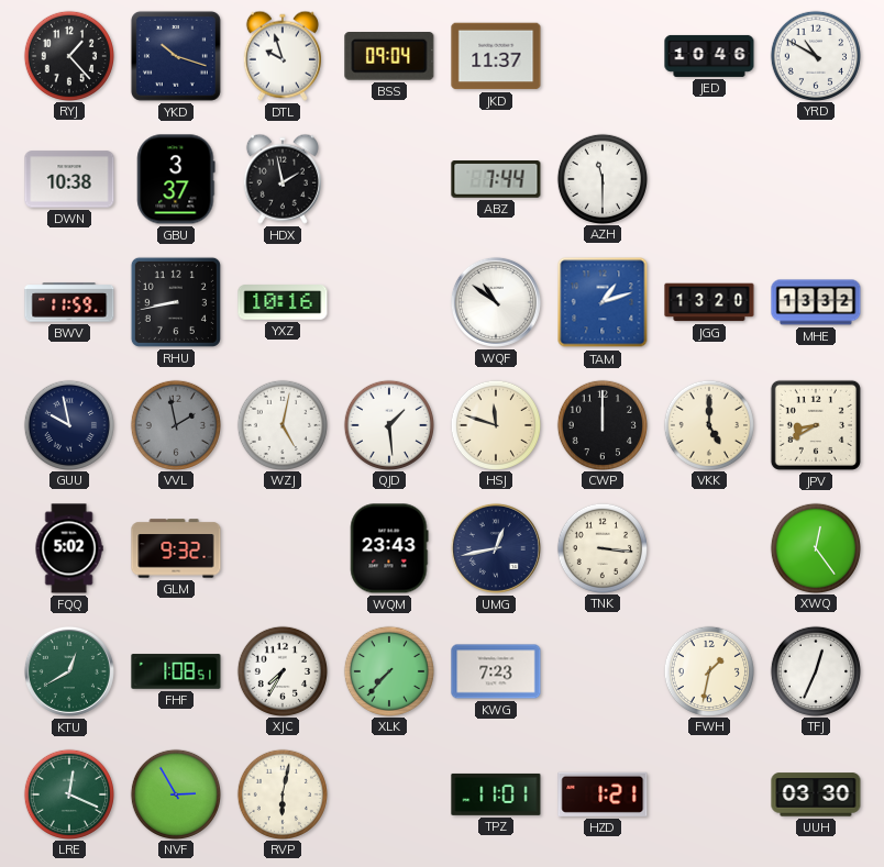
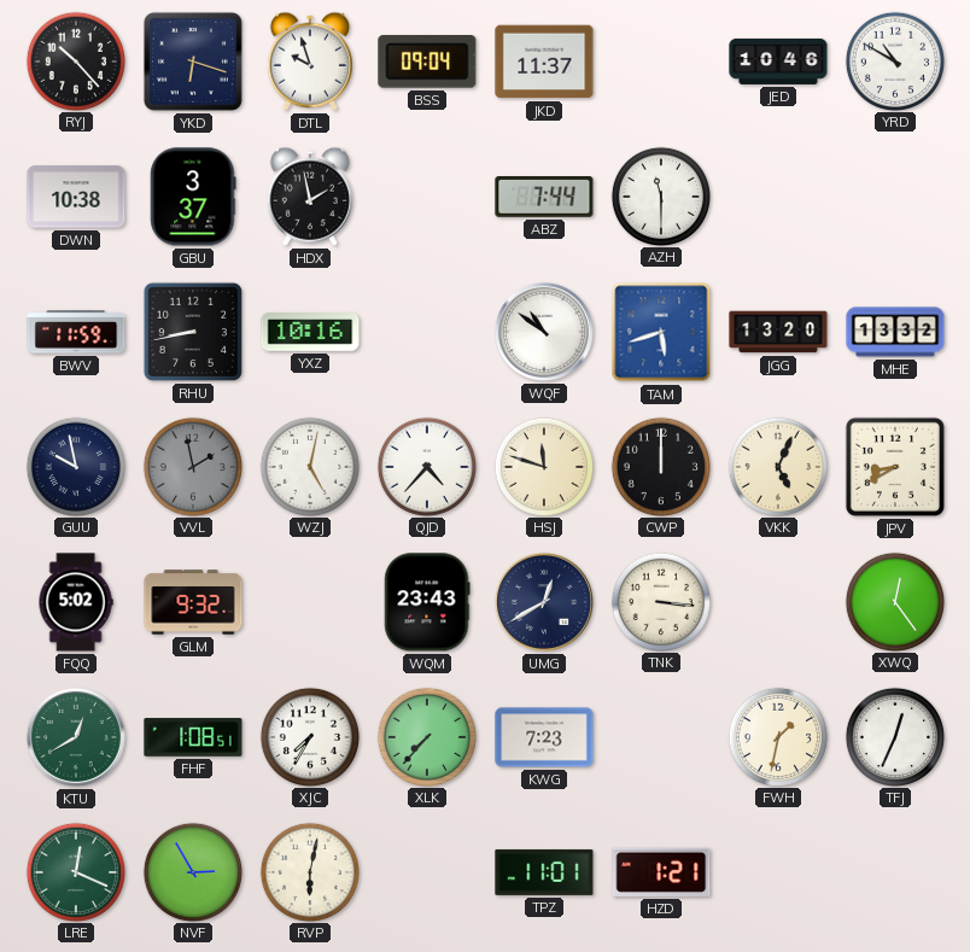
RYJ: 1:23 -> 10:23
YKD: 10:18 -> 6:18
TAM: 1:12 -> 5:42
QJD: 1:29 -> 4:37
VKK: 5:00 -> 5:04
UMG: 12:43 -> 12:40
UUH: 03:30 -> none
